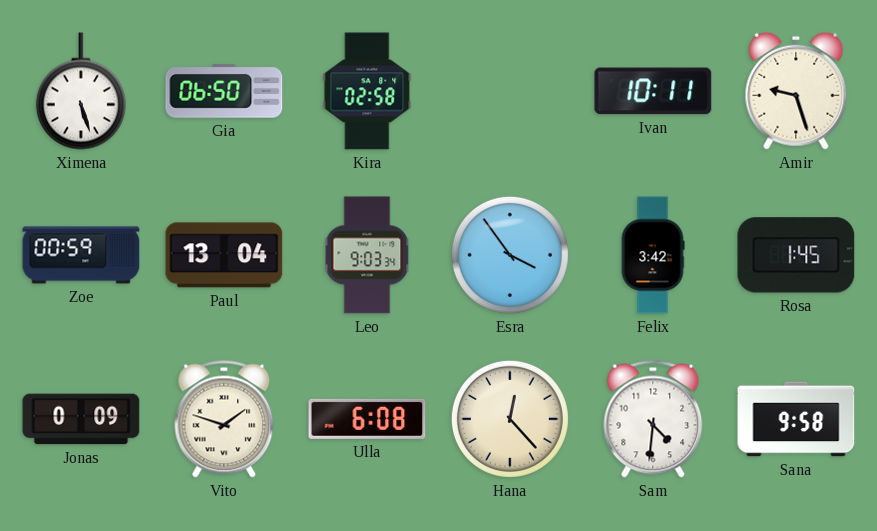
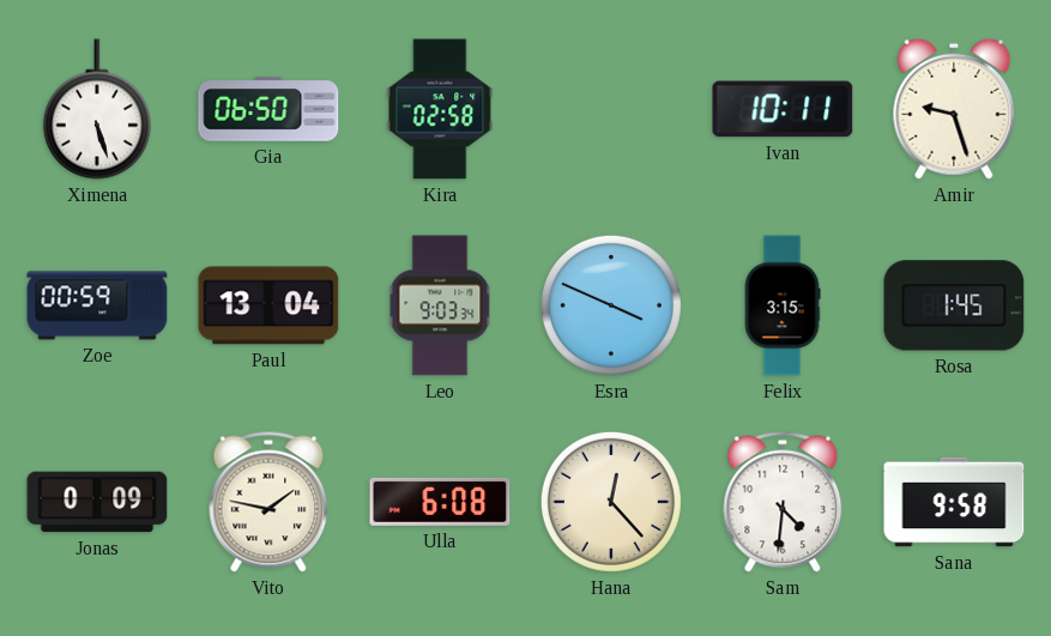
Esra: 3:54 -> 3:49
Felix: 3:42 -> 3:15
Vito: 1:48 -> 1:47
